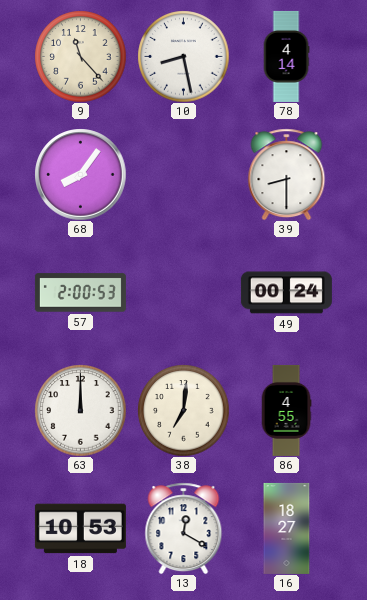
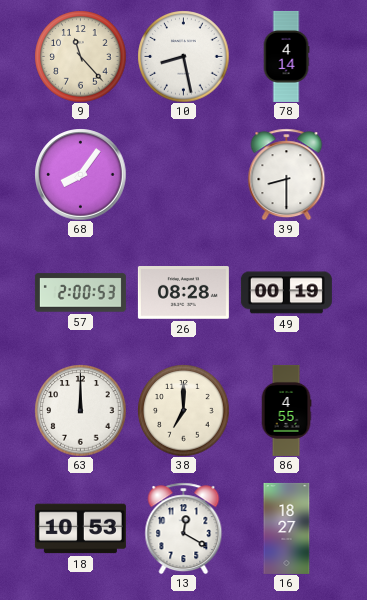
26: none -> 08:28
49: 00:24 -> 00:19
38: 7:01 -> 7:00
